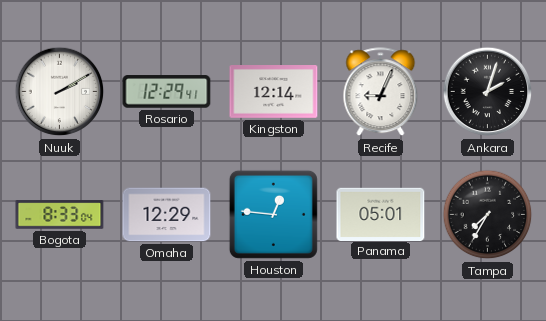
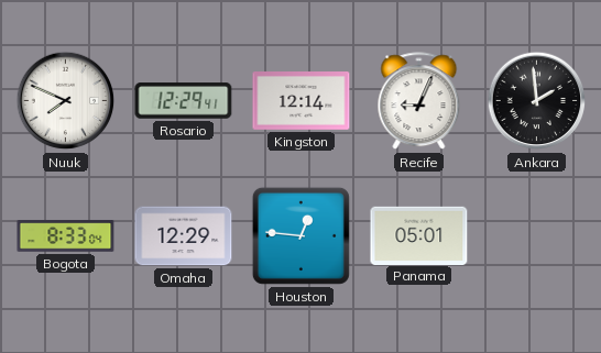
Nuuk: 2:10 -> 7:49
Ankara: 2:03 -> 1:59
Tampa: 7:35 -> none
